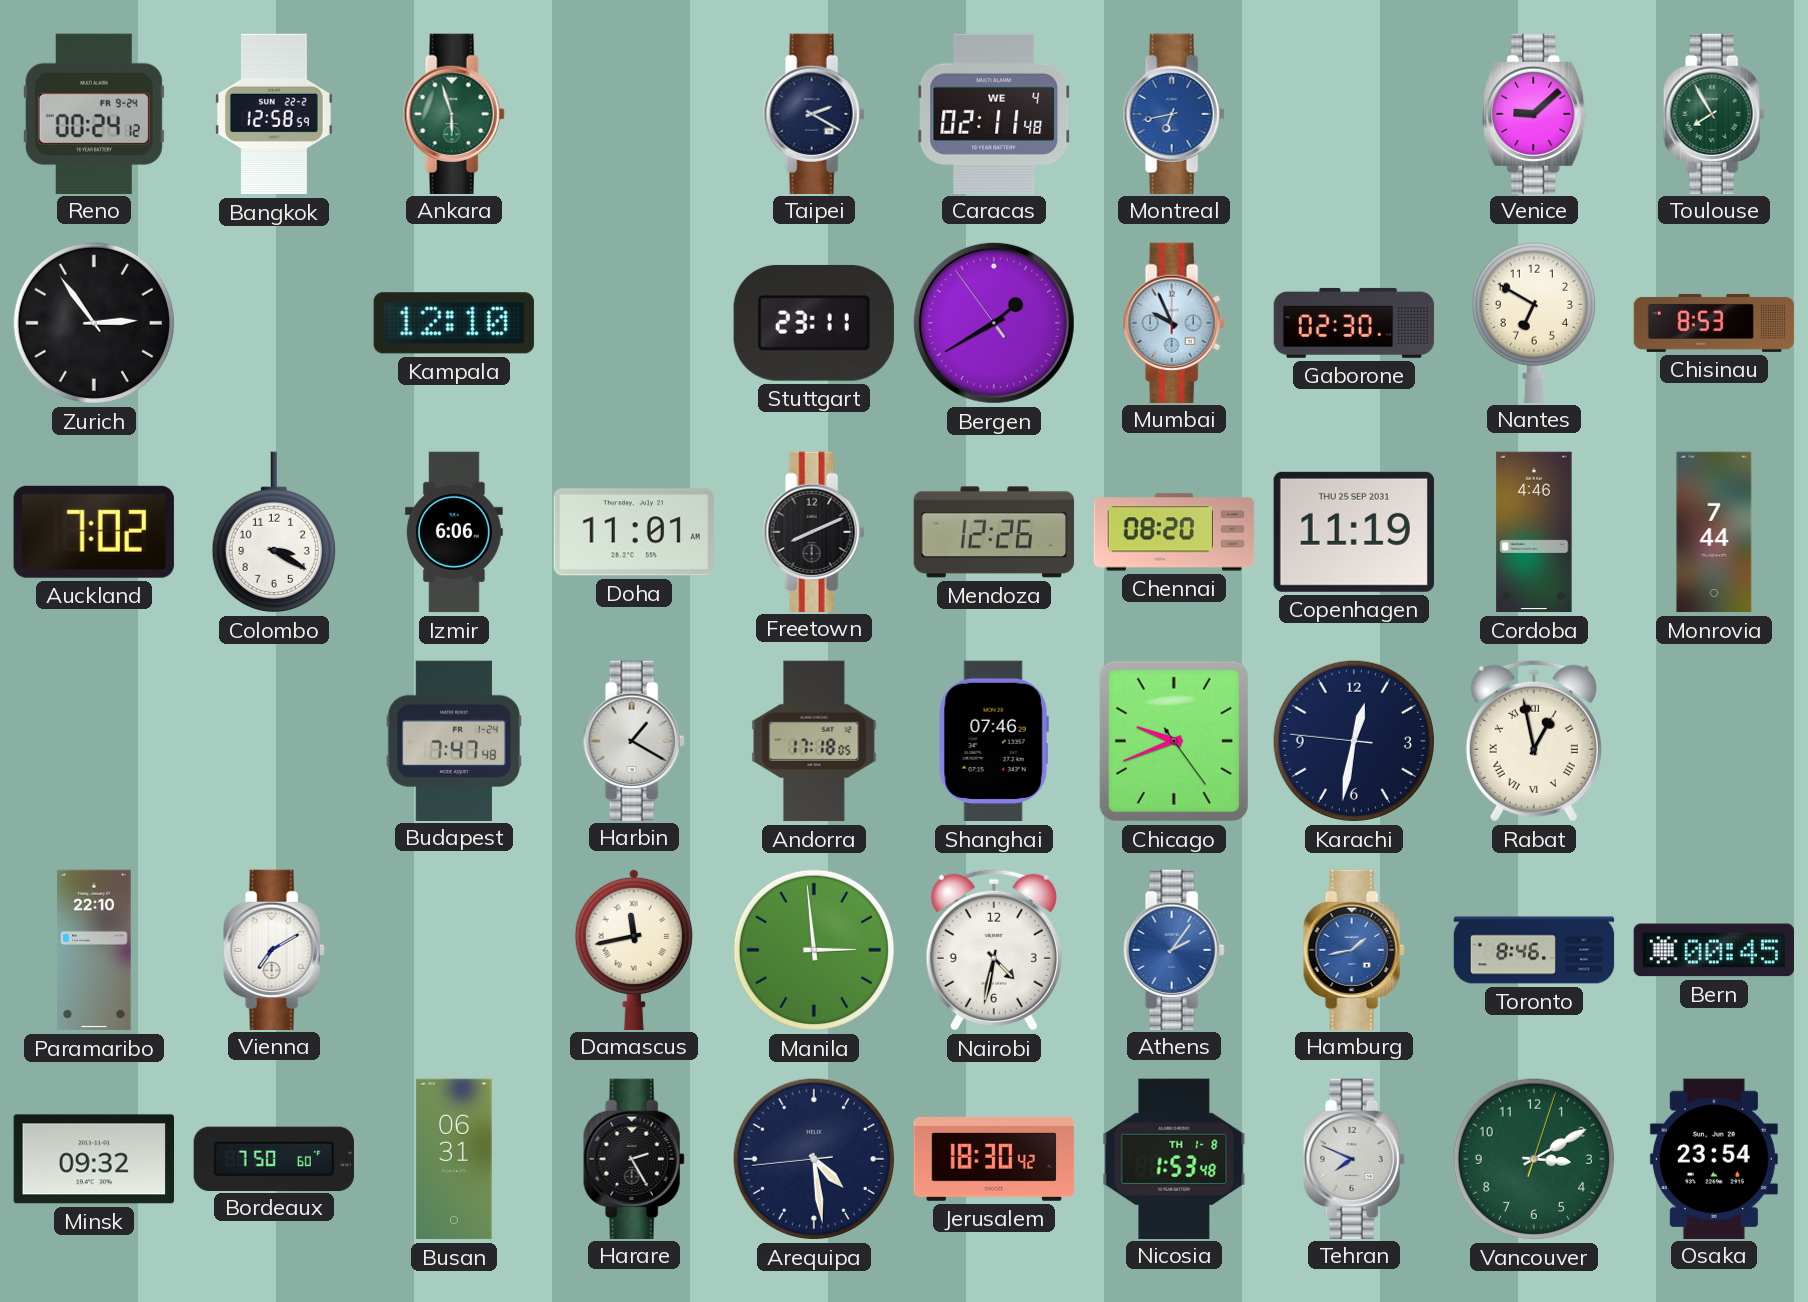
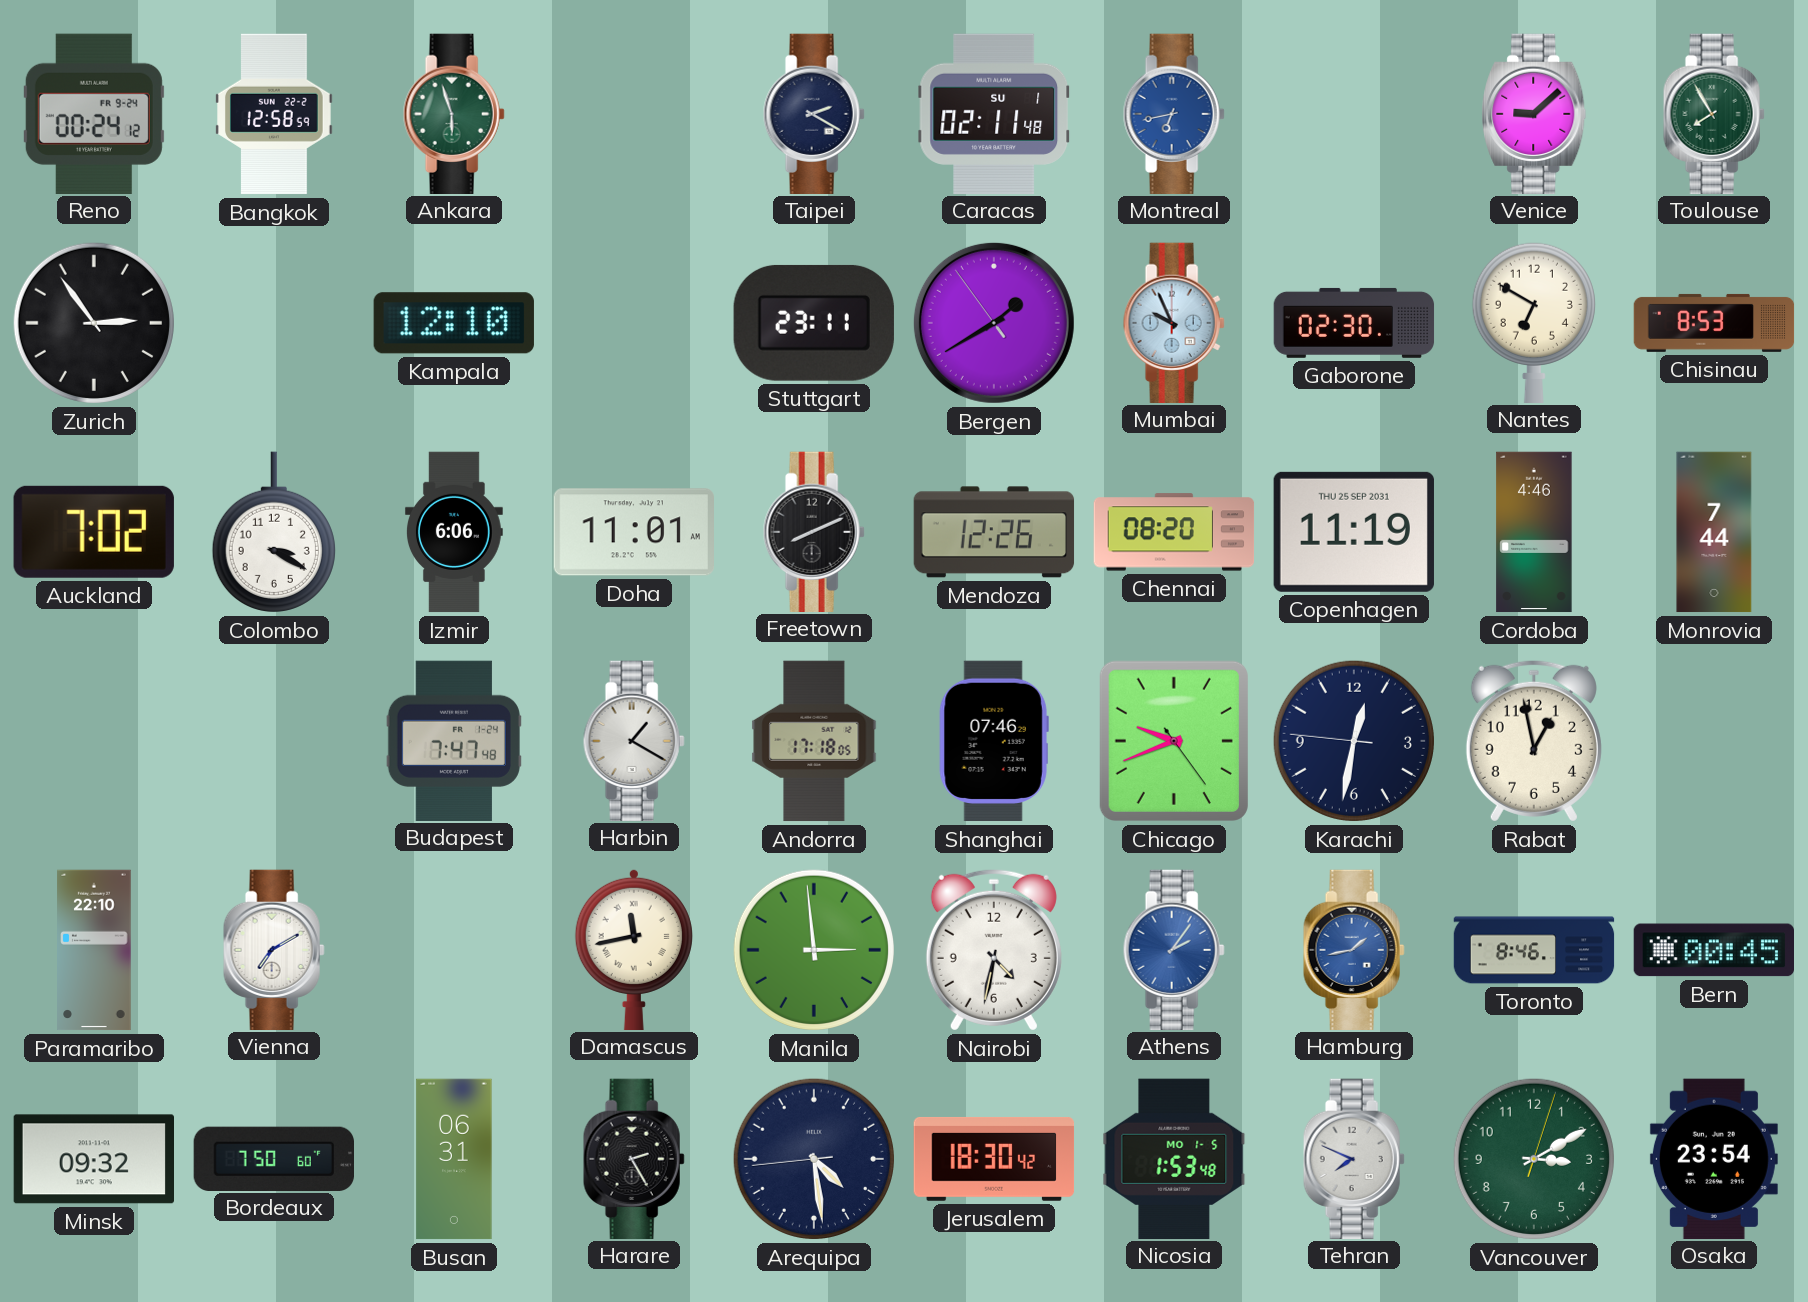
Caracas date: WE 4 -> SU 1
Rabat numerals: Roman -> Arabic
Nicosia date: TH 1-8 -> MO 1-5
